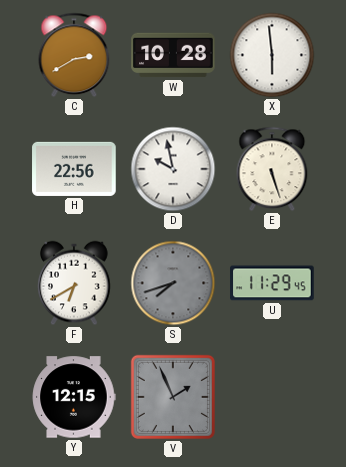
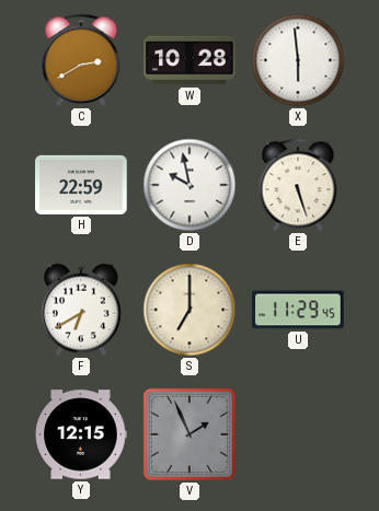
H: 22:56 -> 22:59
S: 7:42 -> 7:00
S dial: grey -> cream
